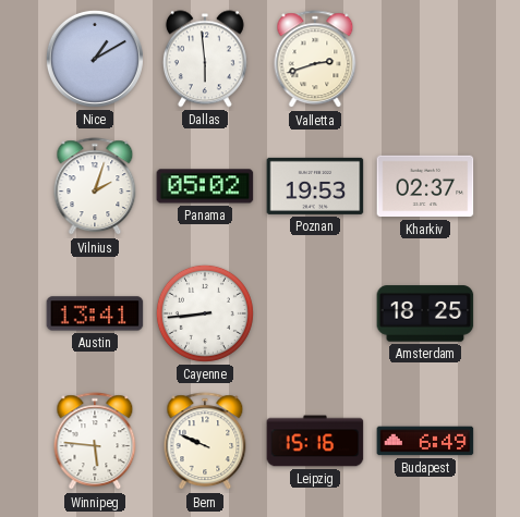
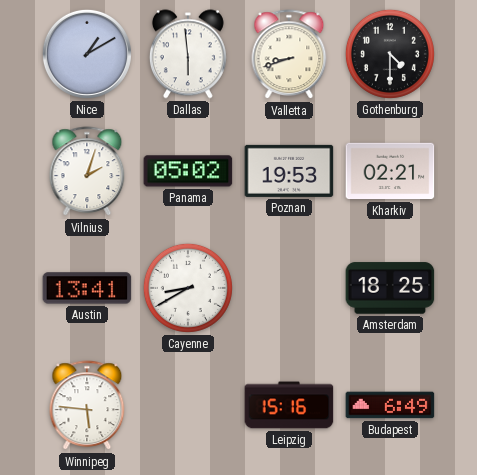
Valletta: 2:42 -> 8:42
Gothenburg: none -> 4:30
Kharkiv: 02:37 -> 02:21
Cayenne: 8:44 -> 8:40
Bern: 9:49 -> none
